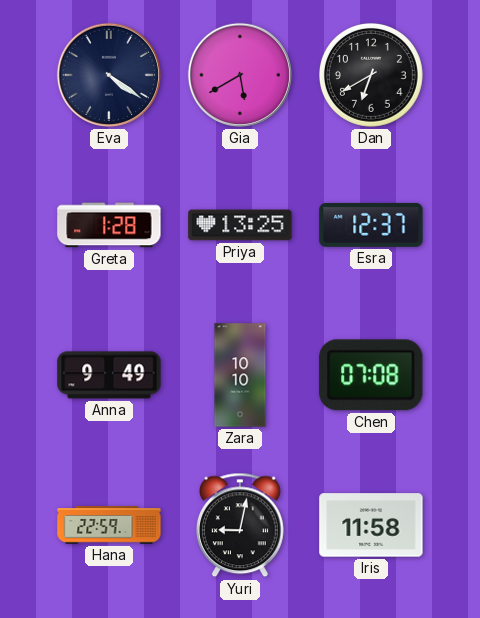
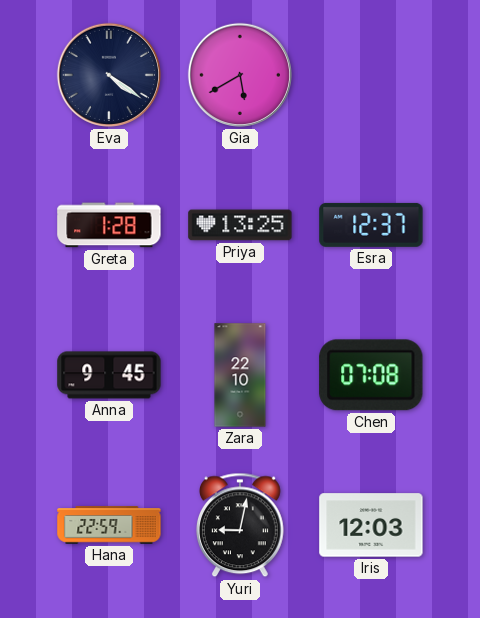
Dan: 6:40 -> none
Anna: 9:49 -> 9:45
Zara: 10:10 -> 22:10
Iris: 11:58 -> 12:03
